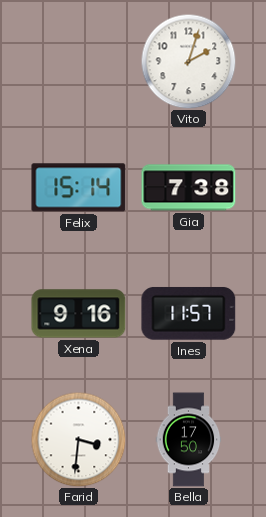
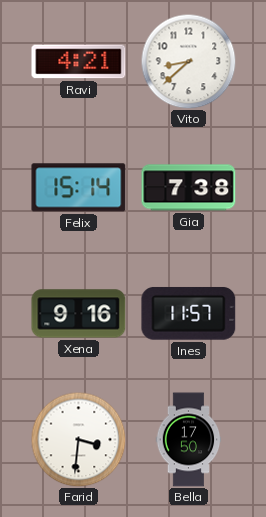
Ravi: none -> 4:21
Vito: 2:03 -> 8:38
